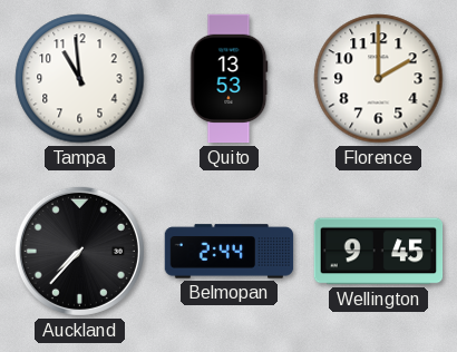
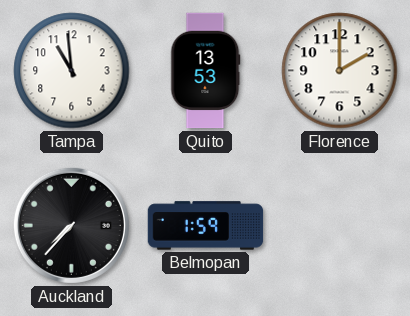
Belmopan: 2:44 -> 1:59
Wellington: 9:45 -> none
